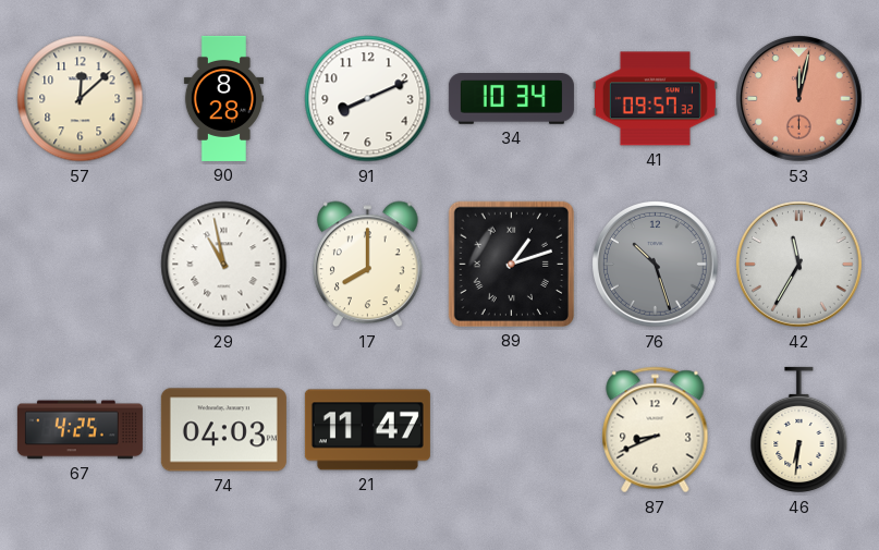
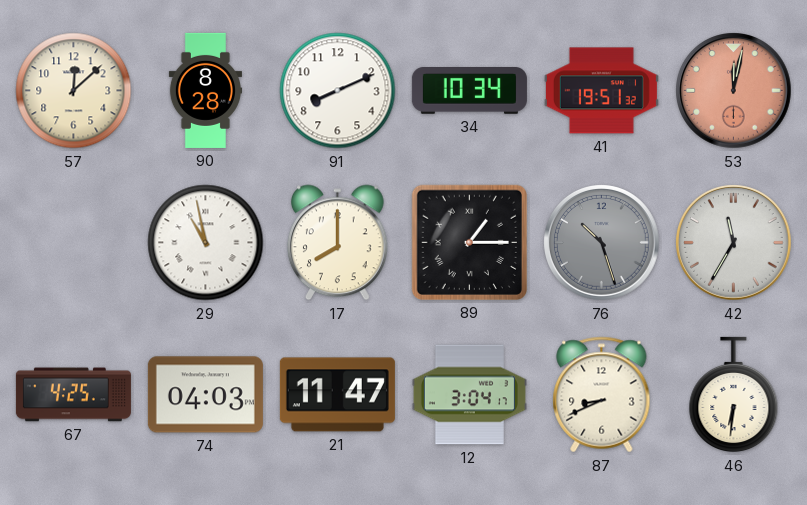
41: 09:57 -> 19:51
89: 1:12 -> 1:15
12: none -> 3:04
